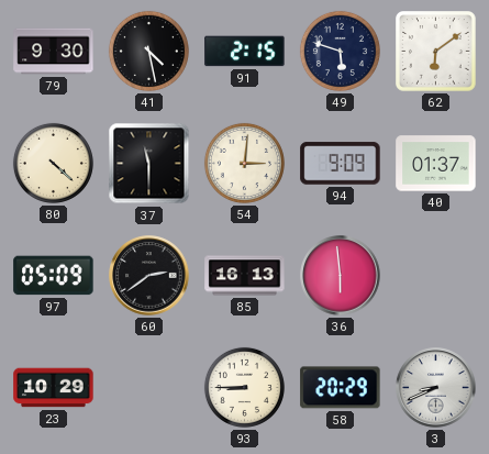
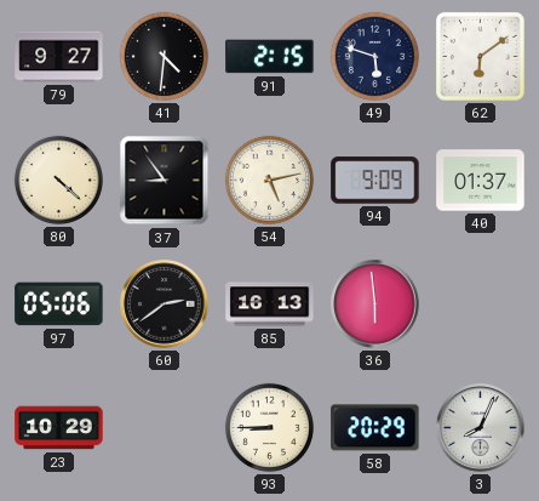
79: 9:30 -> 9:27
41: 4:28 -> 4:31
37: 11:30 -> 8:54
54: 3:01 -> 5:13
97: 05:09 -> 05:06
3: 8:41 -> 8:04
